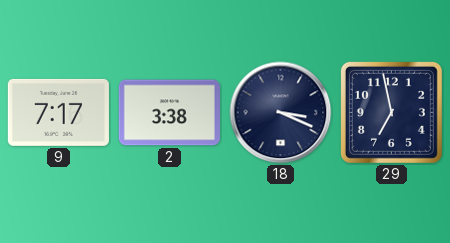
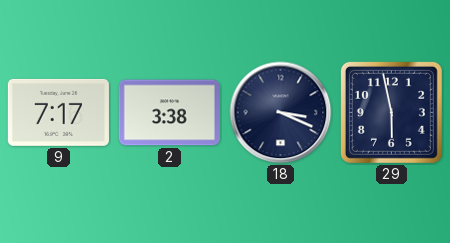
29: 6:58 -> 5:58
